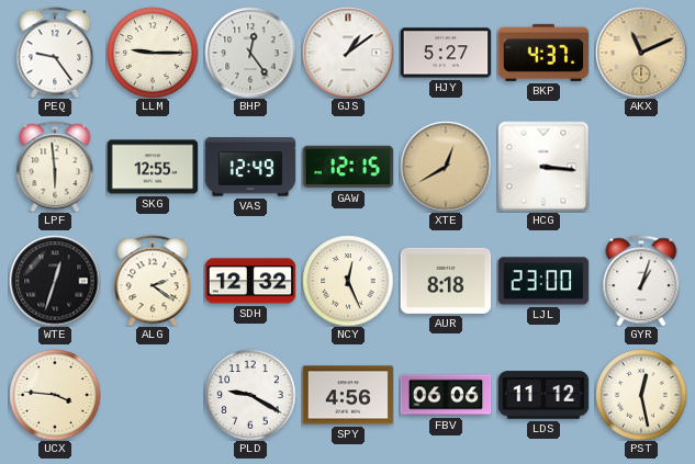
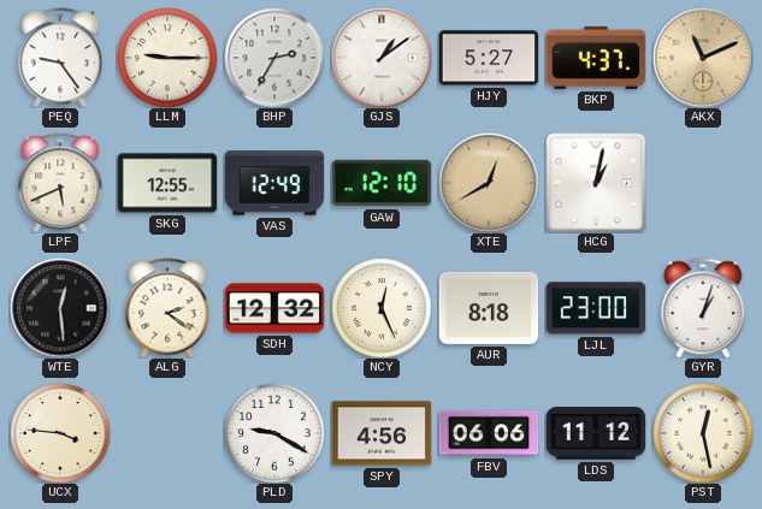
BHP: 12:24 -> 2:35
LPF: 5:59 -> 5:41
GAW: 12:15 -> 12:10
HCG: 3:16 -> 1:02
WTE: 12:33 -> 12:29
